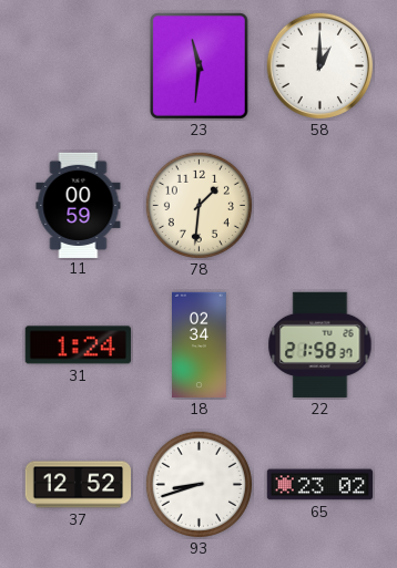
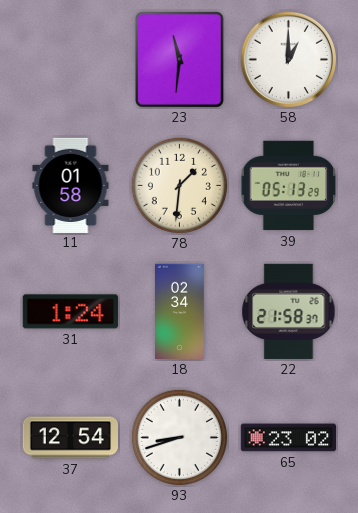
11: 00:59 -> 01:58
39: none -> 05:13
37: 12:52 -> 12:54
